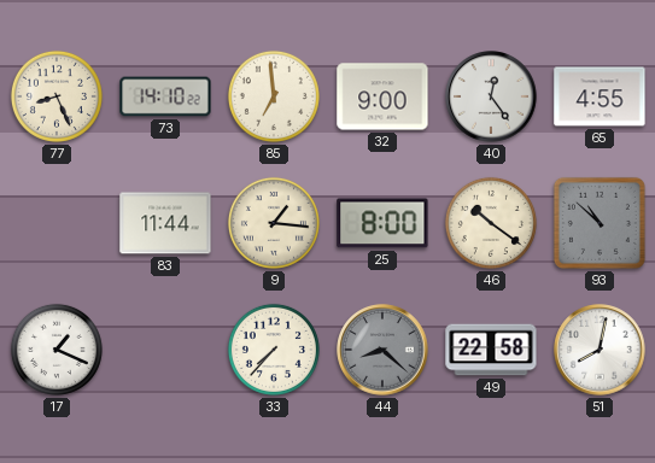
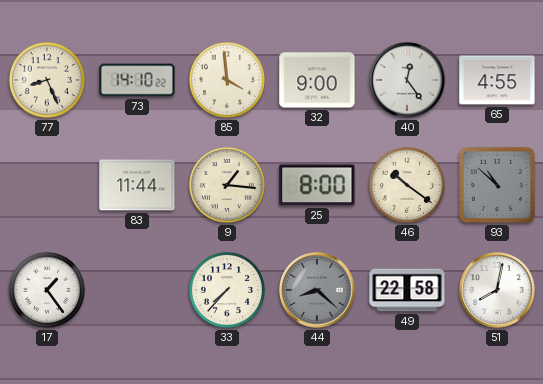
85: 6:59 -> 3:59
17: 1:19 -> 1:24
